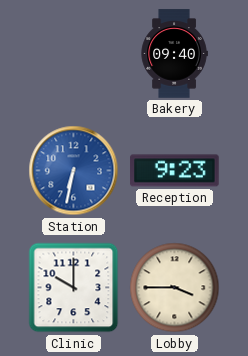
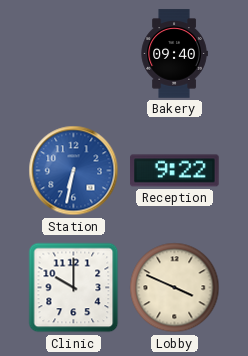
Reception: 9:23 -> 9:22
Lobby: 3:45 -> 3:49
